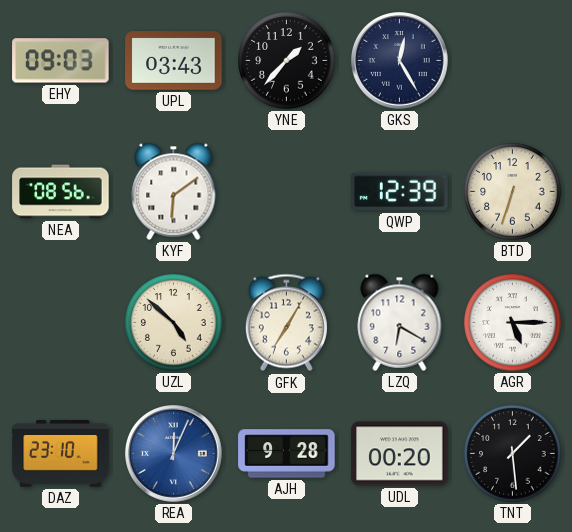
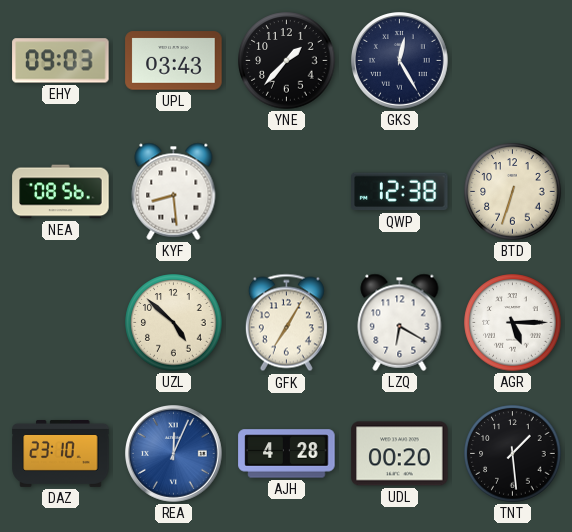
KYF: 6:09 -> 8:29
QWP: 12:39 -> 12:38
AJH: 9:28 -> 4:28
